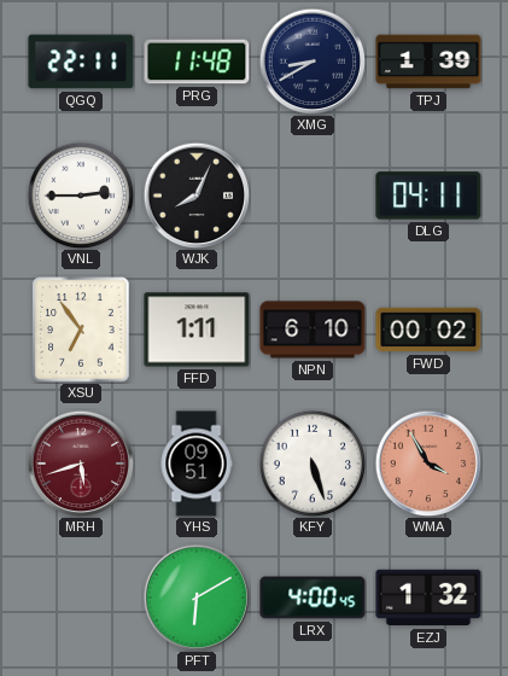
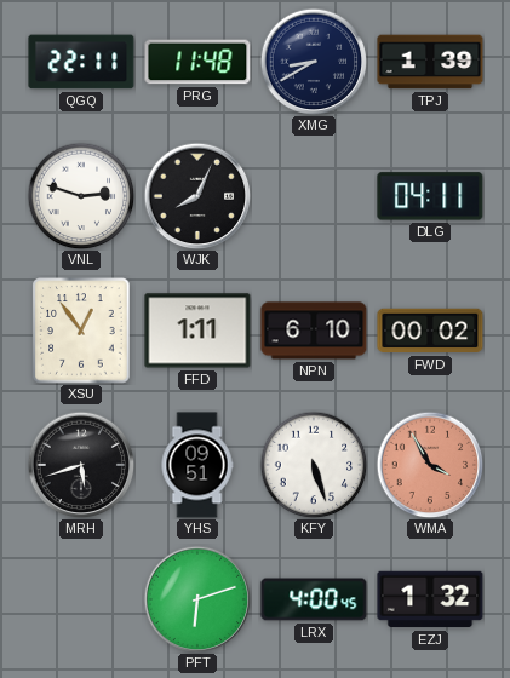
VNL: 2:45 -> 2:48
XSU: 6:54 -> 12:54
MRH dial: burgundy -> black
PFT: 6:10 -> 6:12
